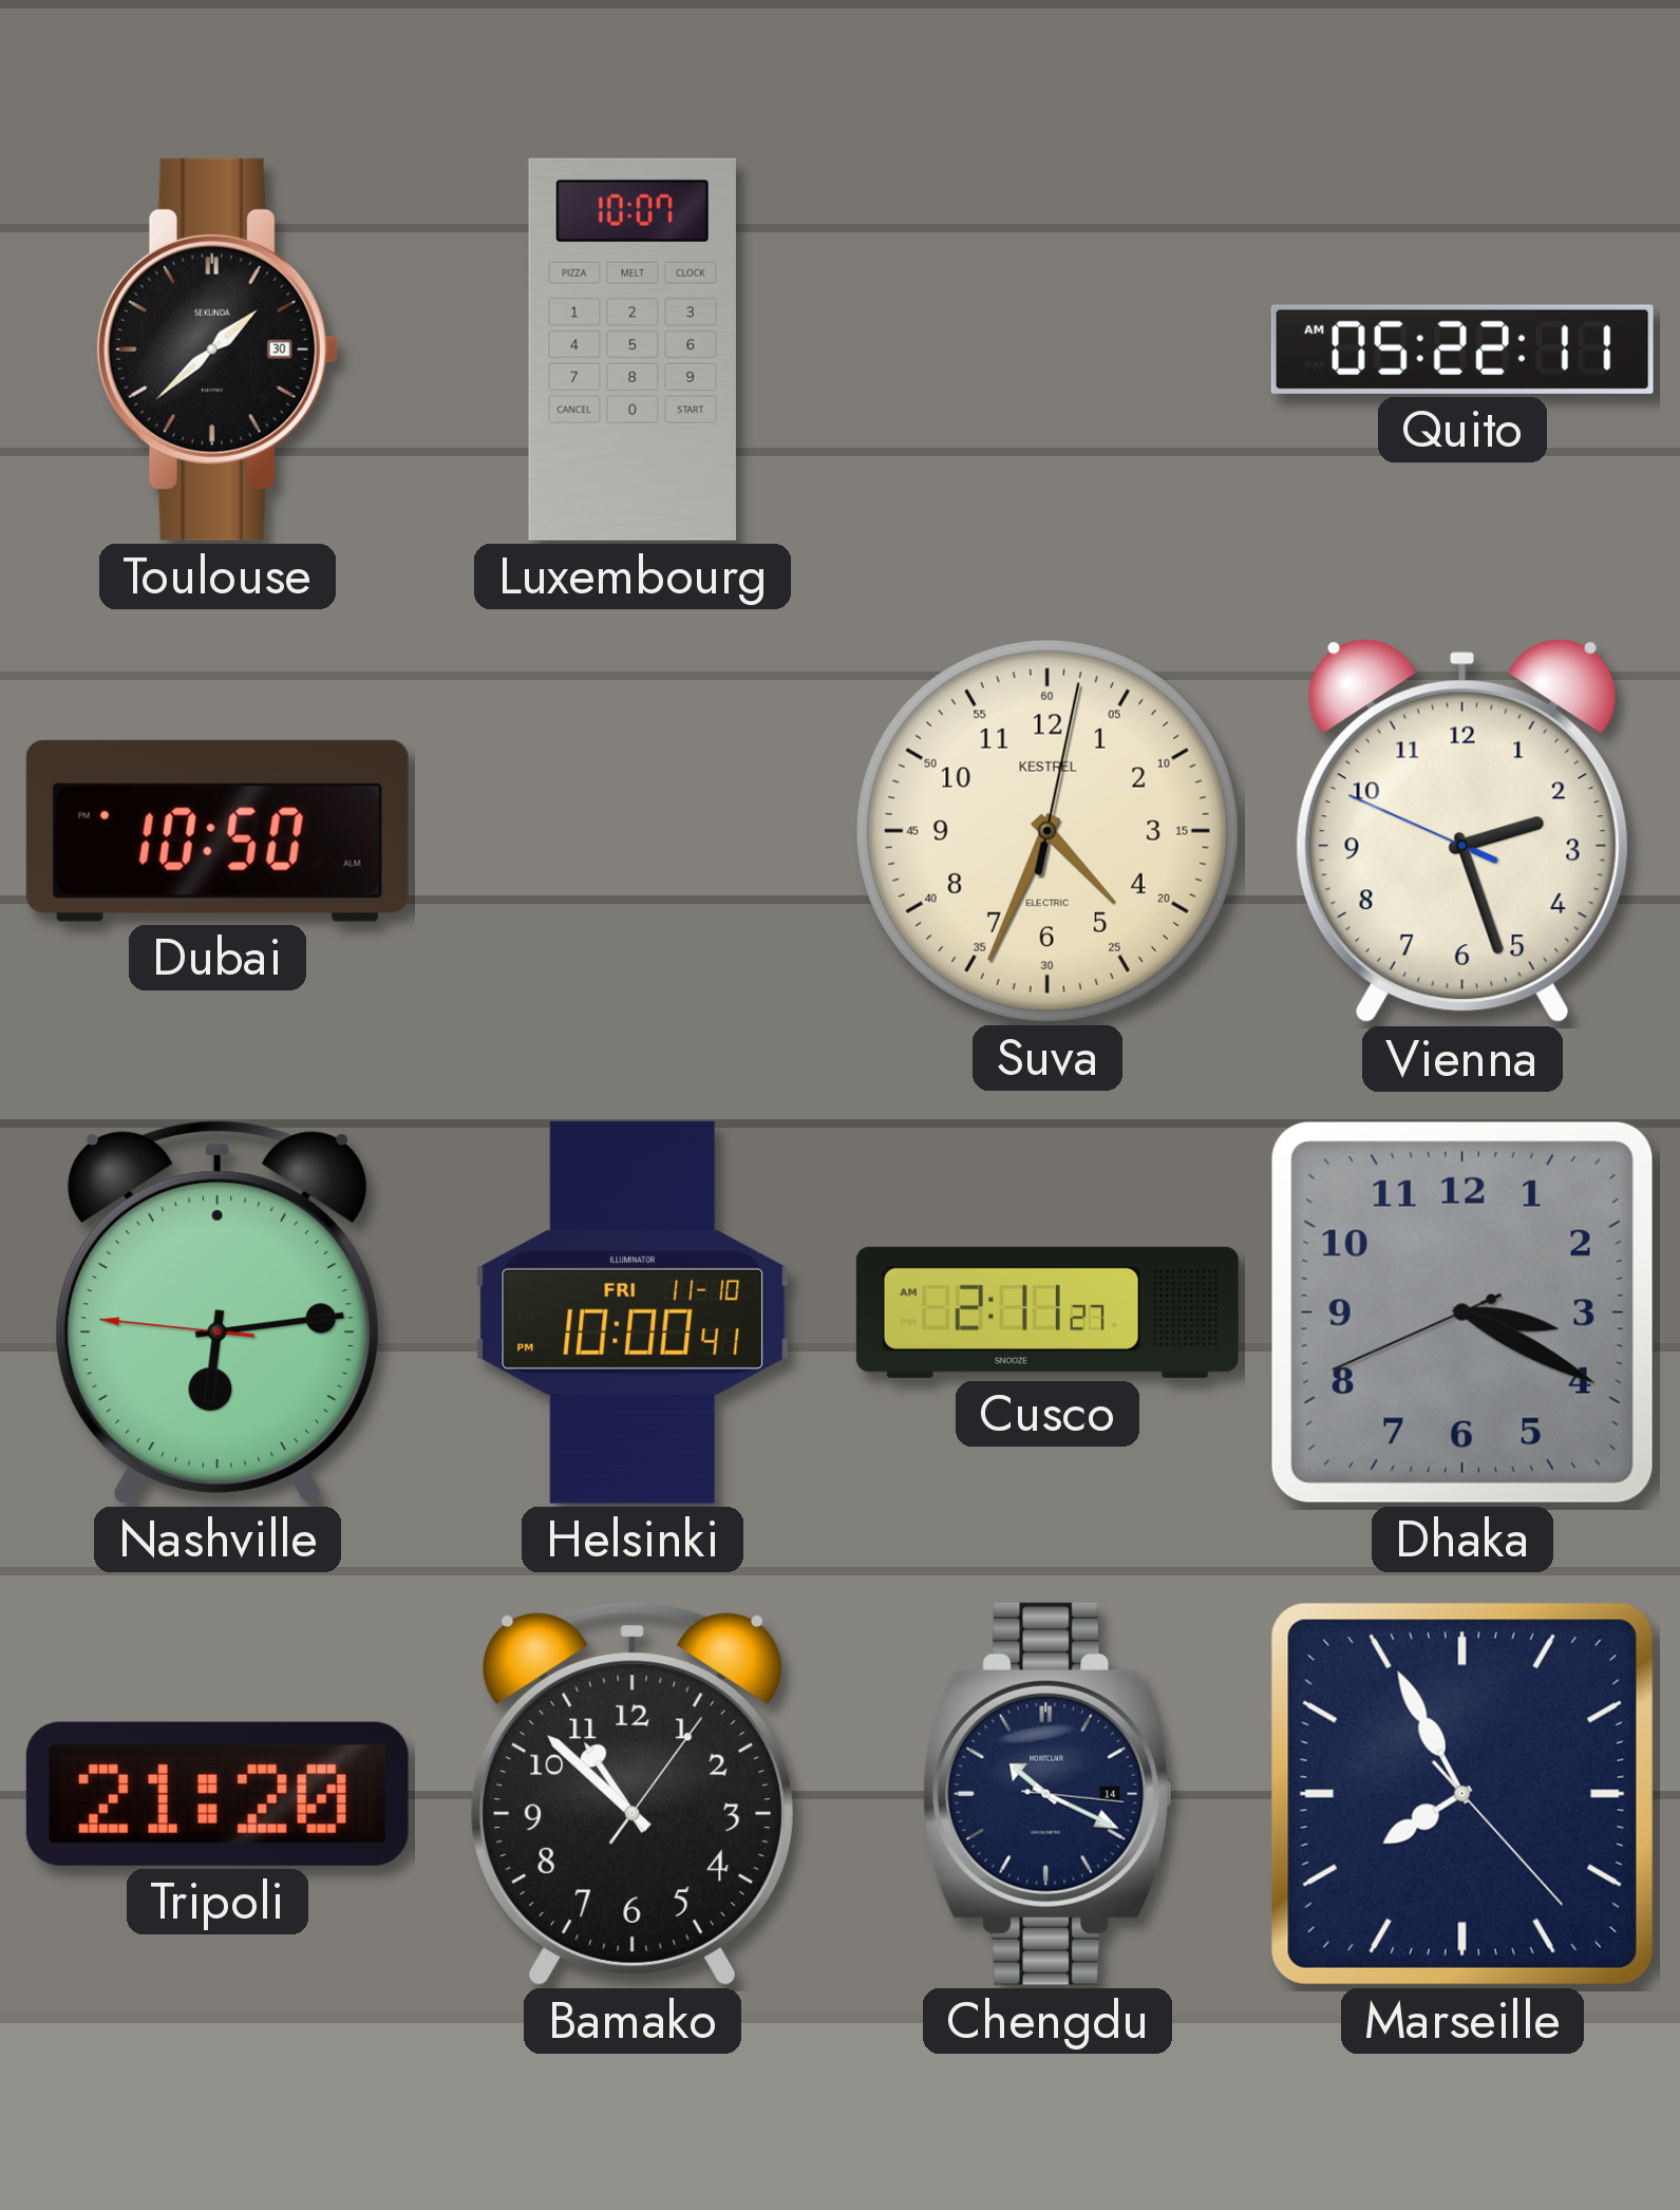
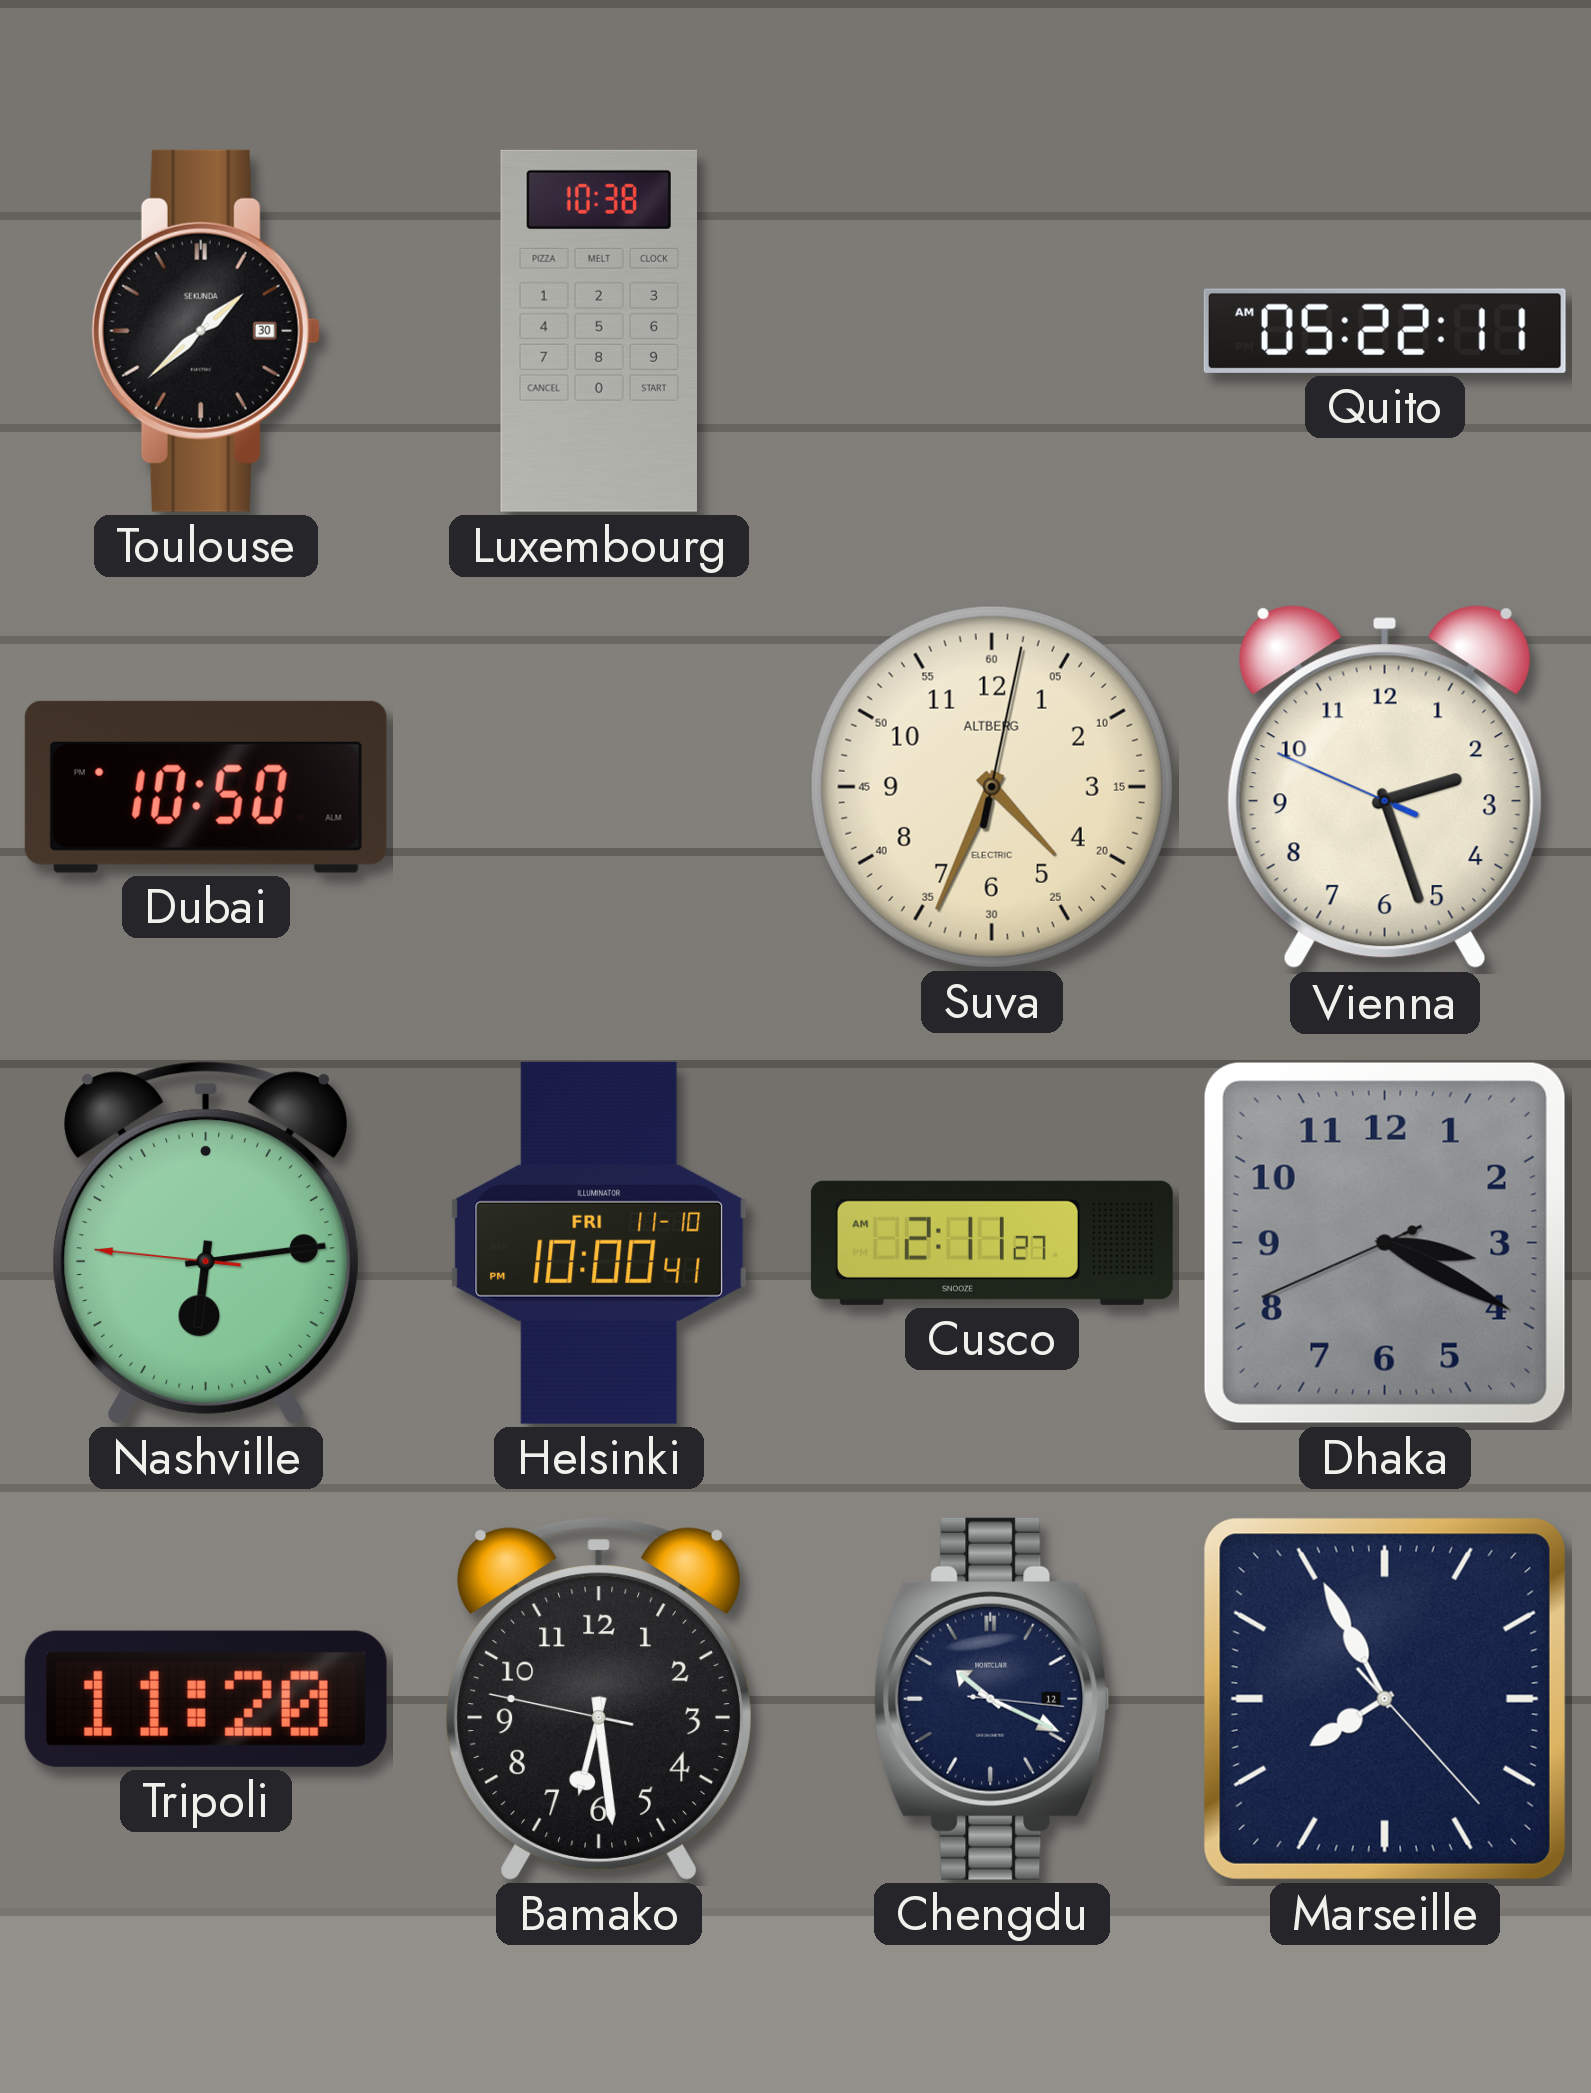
Luxembourg: 10:07 -> 10:38
Suva brand: KESTREL -> ALTBERG
Tripoli: 21:20 -> 11:20
Bamako: 10:52 -> 6:28
Chengdu date: 14 -> 12
